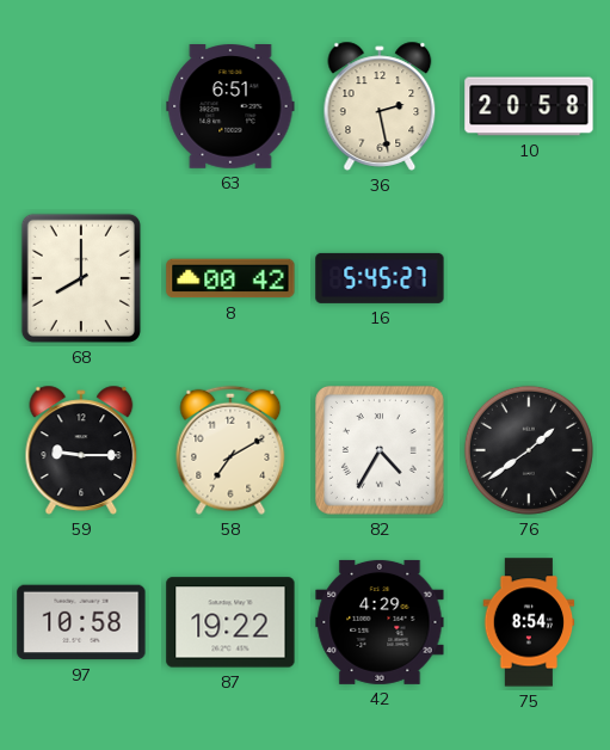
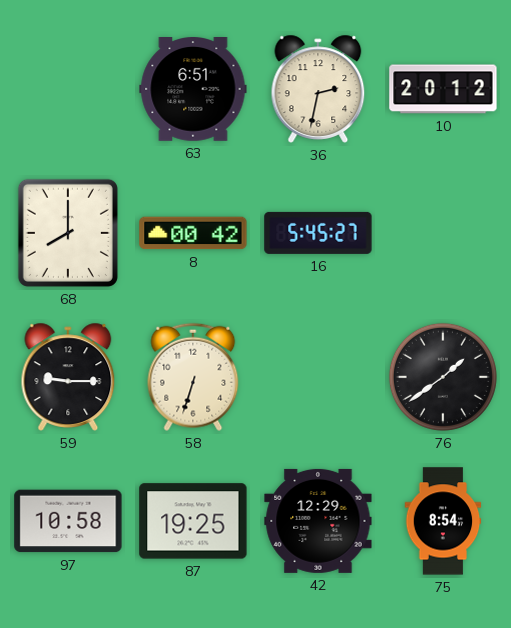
36: 2:28 -> 2:32
10: 20:58 -> 20:12
58: 7:10 -> 6:33
82: 4:35 -> none
87: 19:22 -> 19:25
42: 4:29 -> 12:29
